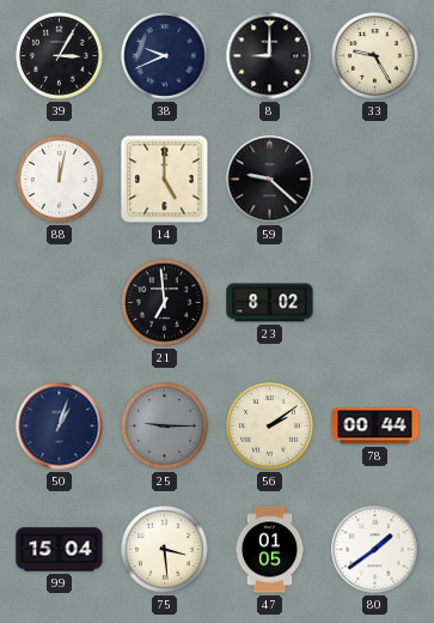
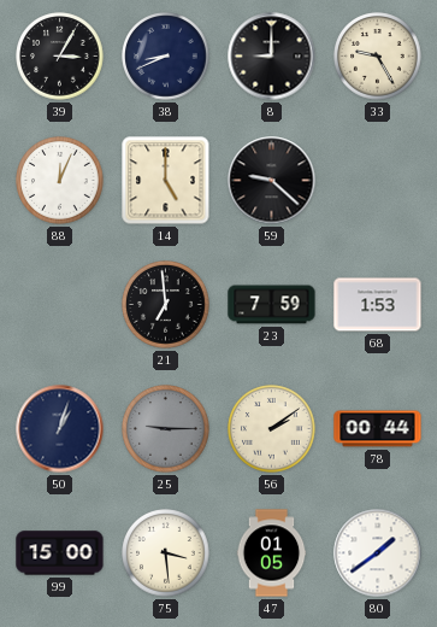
38: 9:41 -> 8:41
88: 12:02 -> 12:04
23: 8:02 -> 7:59
68: none -> 1:53
99: 15:04 -> 15:00
